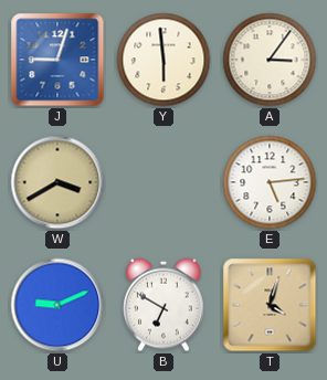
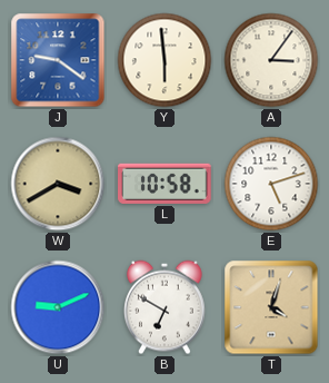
J: 9:03 -> 9:21
L: none -> 10:58
E: 5:14 -> 5:12
